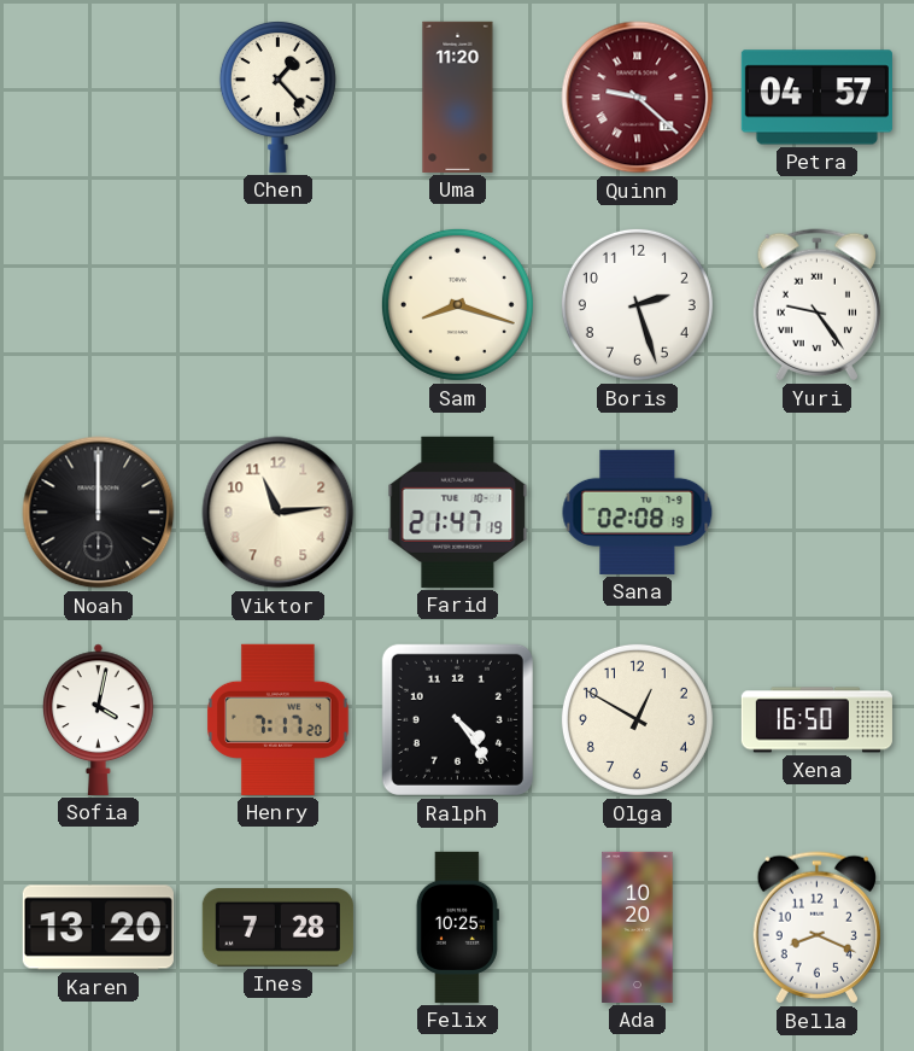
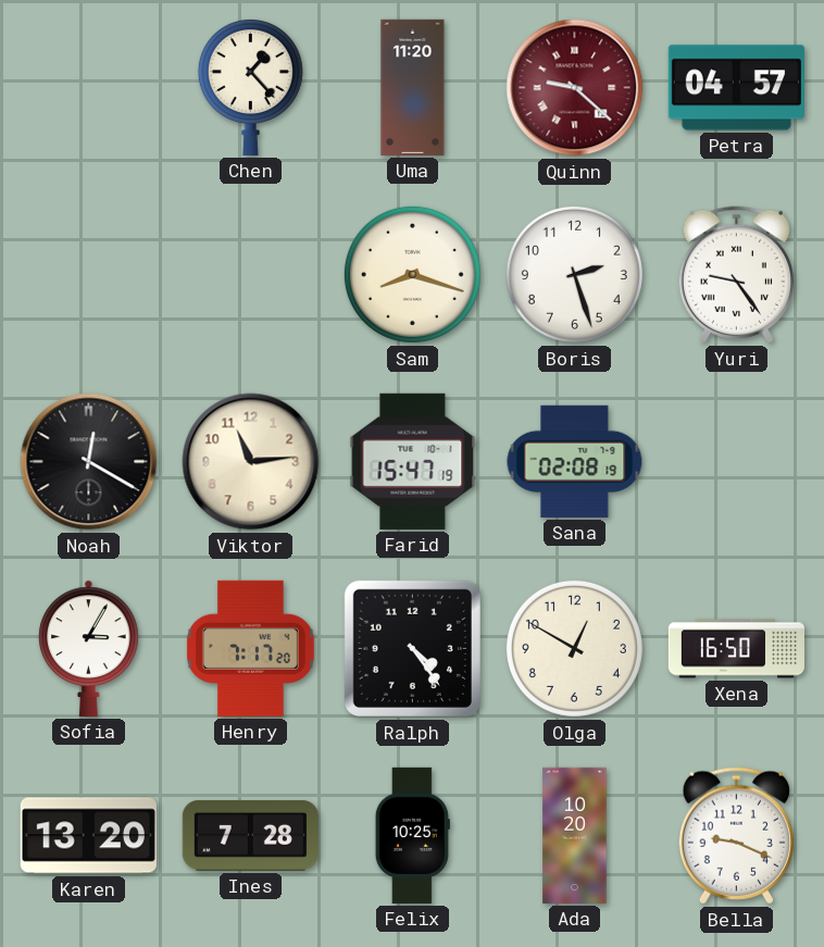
Noah: 12:00 -> 12:20
Farid: 21:47 -> 15:47
Sofia: 4:02 -> 3:05
Bella: 8:19 -> 9:19
